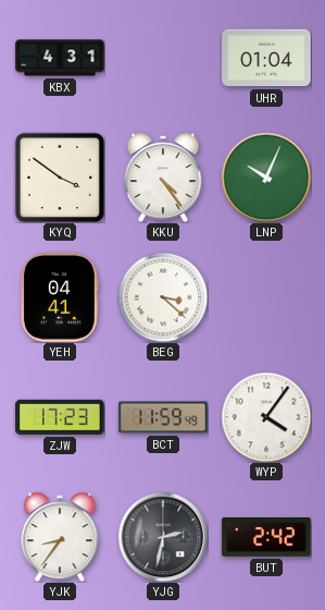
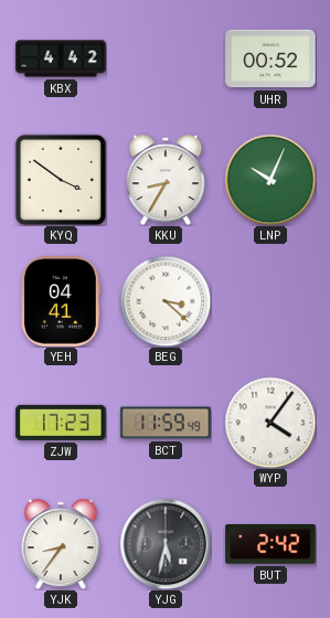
KBX: 4:31 -> 4:42
UHR: 01:04 -> 00:52
KKU: 4:24 -> 8:35
YJG: 2:32 -> 5:32
